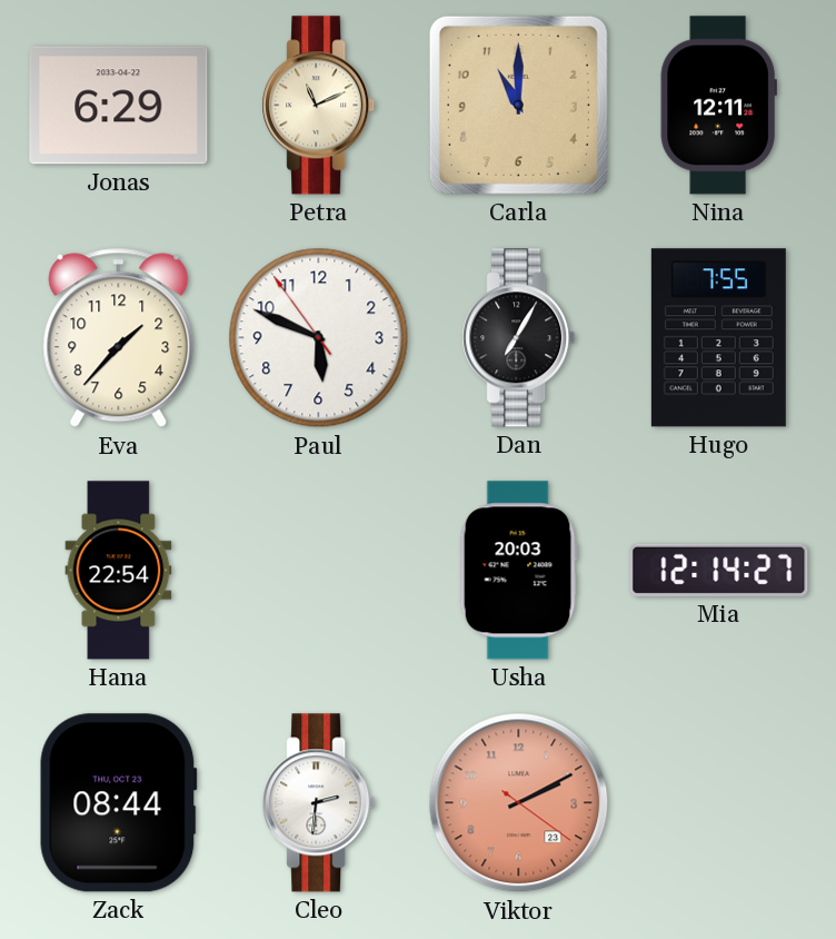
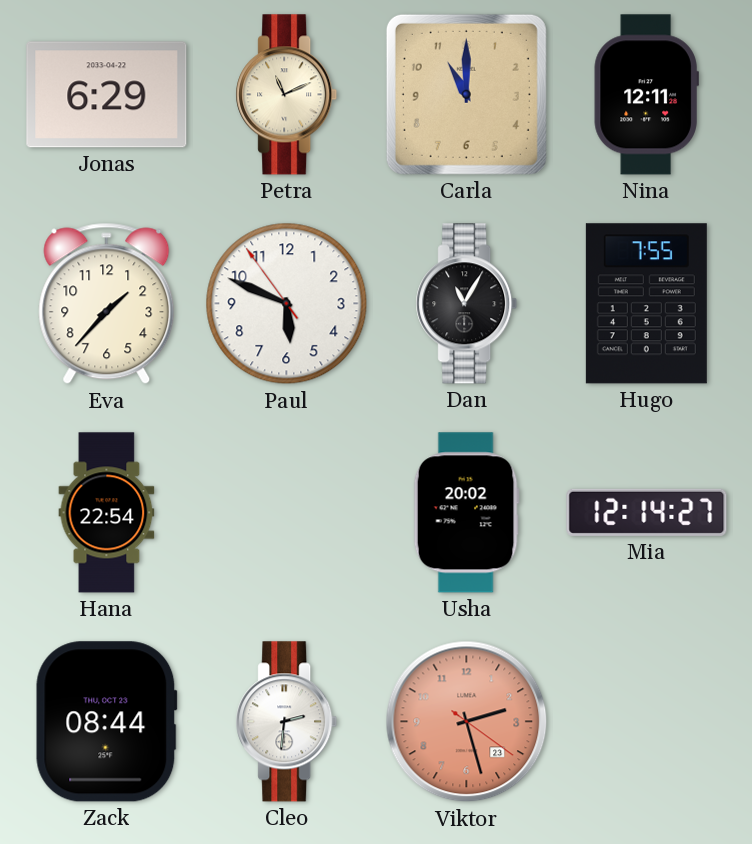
Dan: 7:05 -> 11:05
Usha: 20:03 -> 20:02
Viktor: 2:10 -> 2:27
